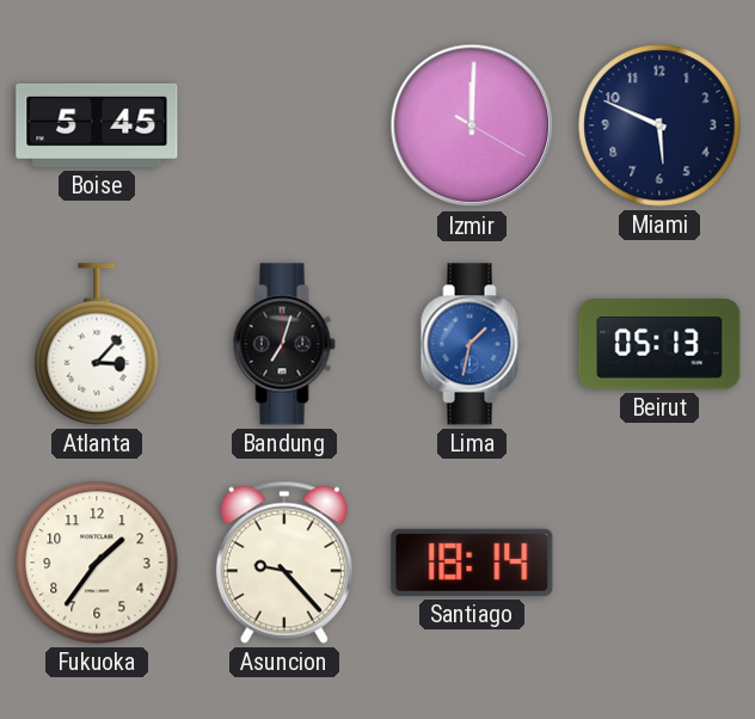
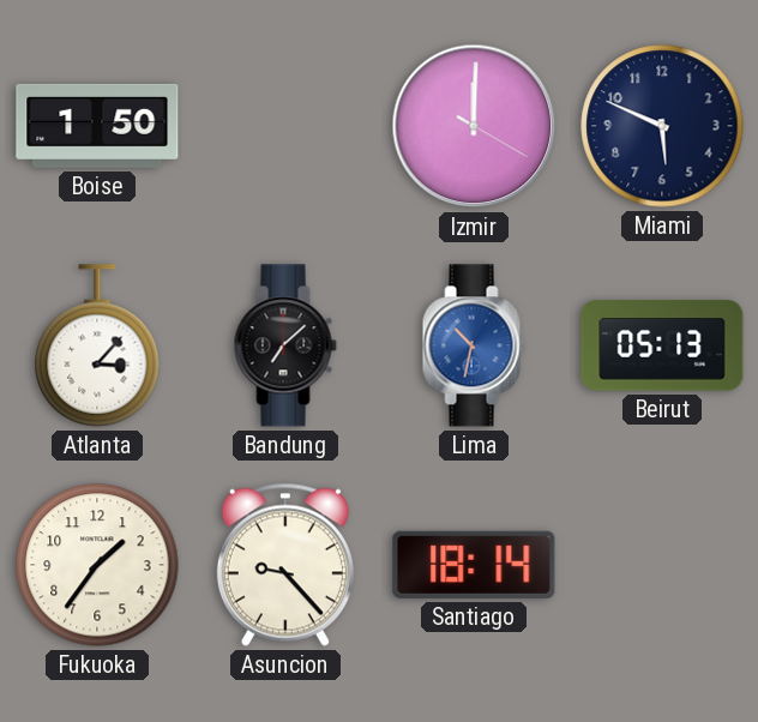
Boise: 5:45 -> 1:50
Bandung: 7:03 -> 7:08
Lima: 1:32 -> 10:32
